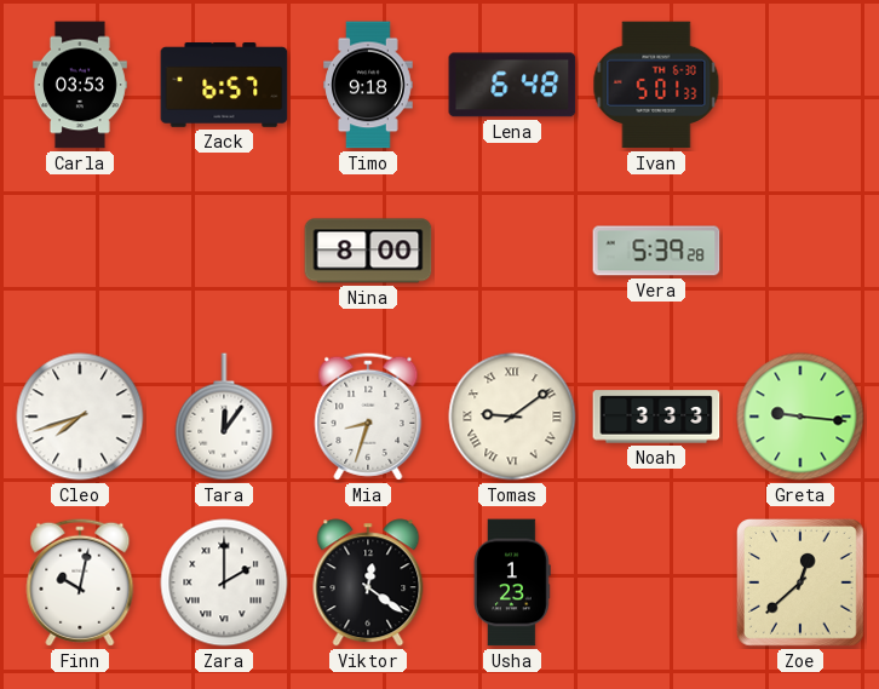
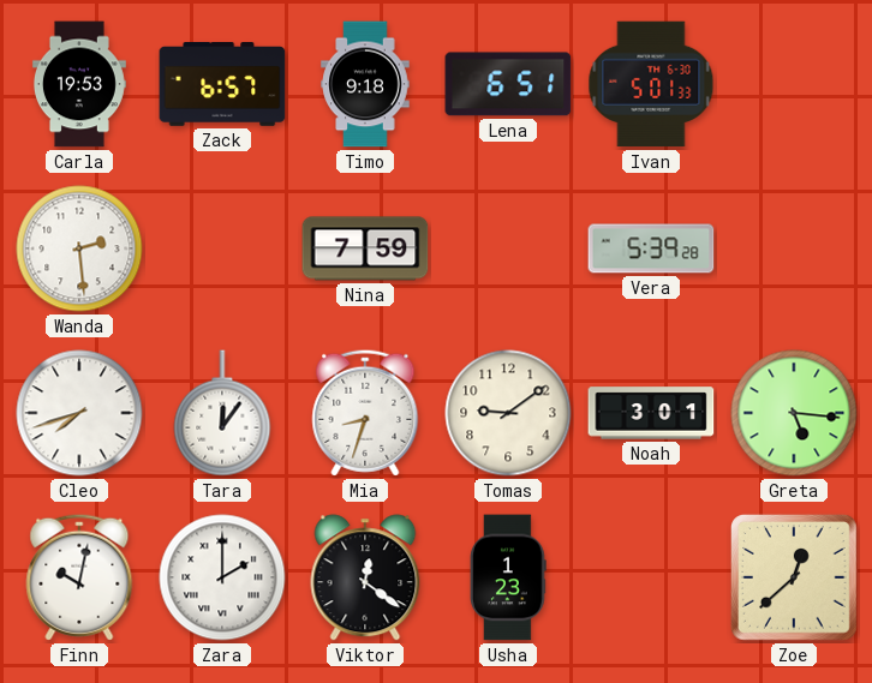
Carla: 03:53 -> 19:53
Lena: 6:48 -> 6:51
Wanda: none -> 2:29
Nina: 8:00 -> 7:59
Tomas numerals: Roman -> Arabic
Noah: 3:33 -> 3:01
Greta: 9:16 -> 5:16
